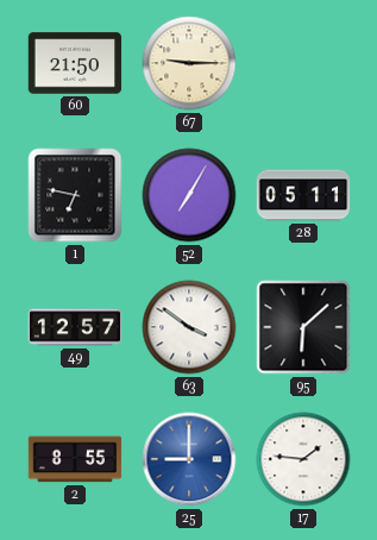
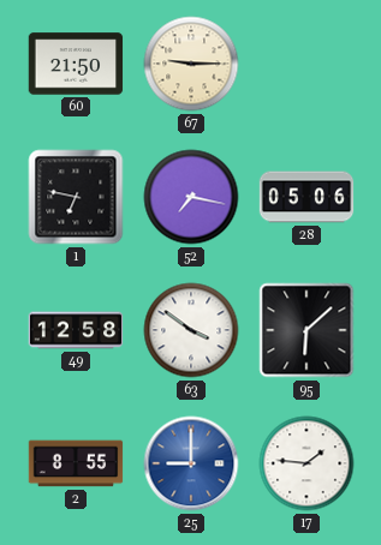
52: 7:05 -> 7:17
28: 05:11 -> 05:06
49: 12:57 -> 12:58
